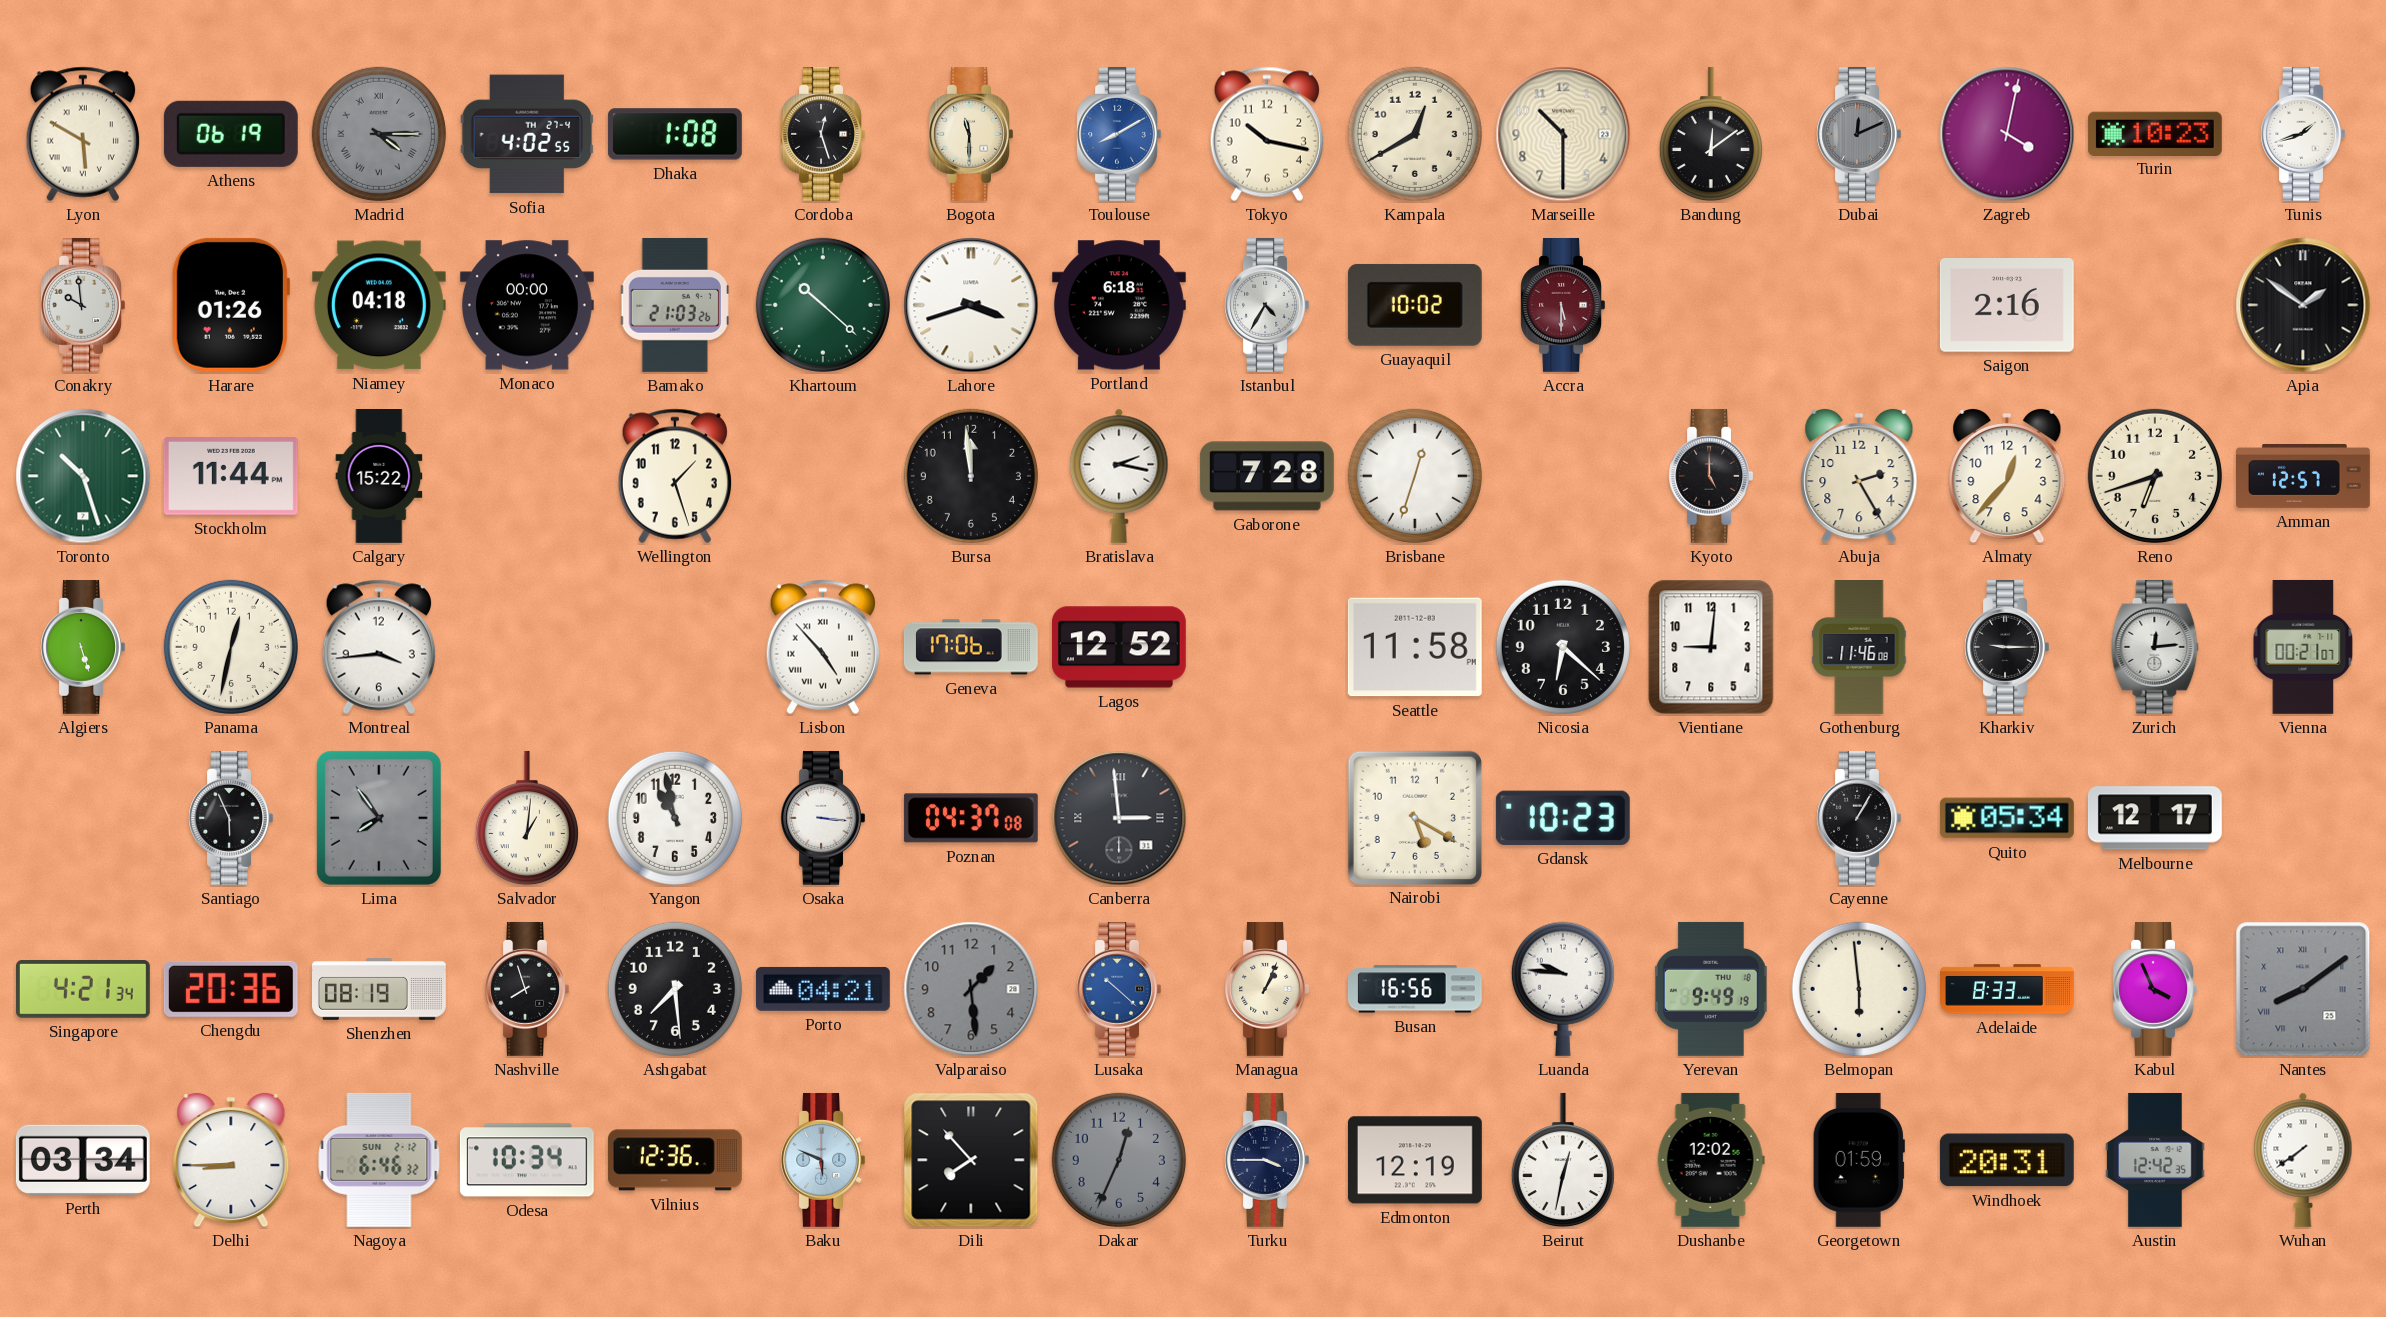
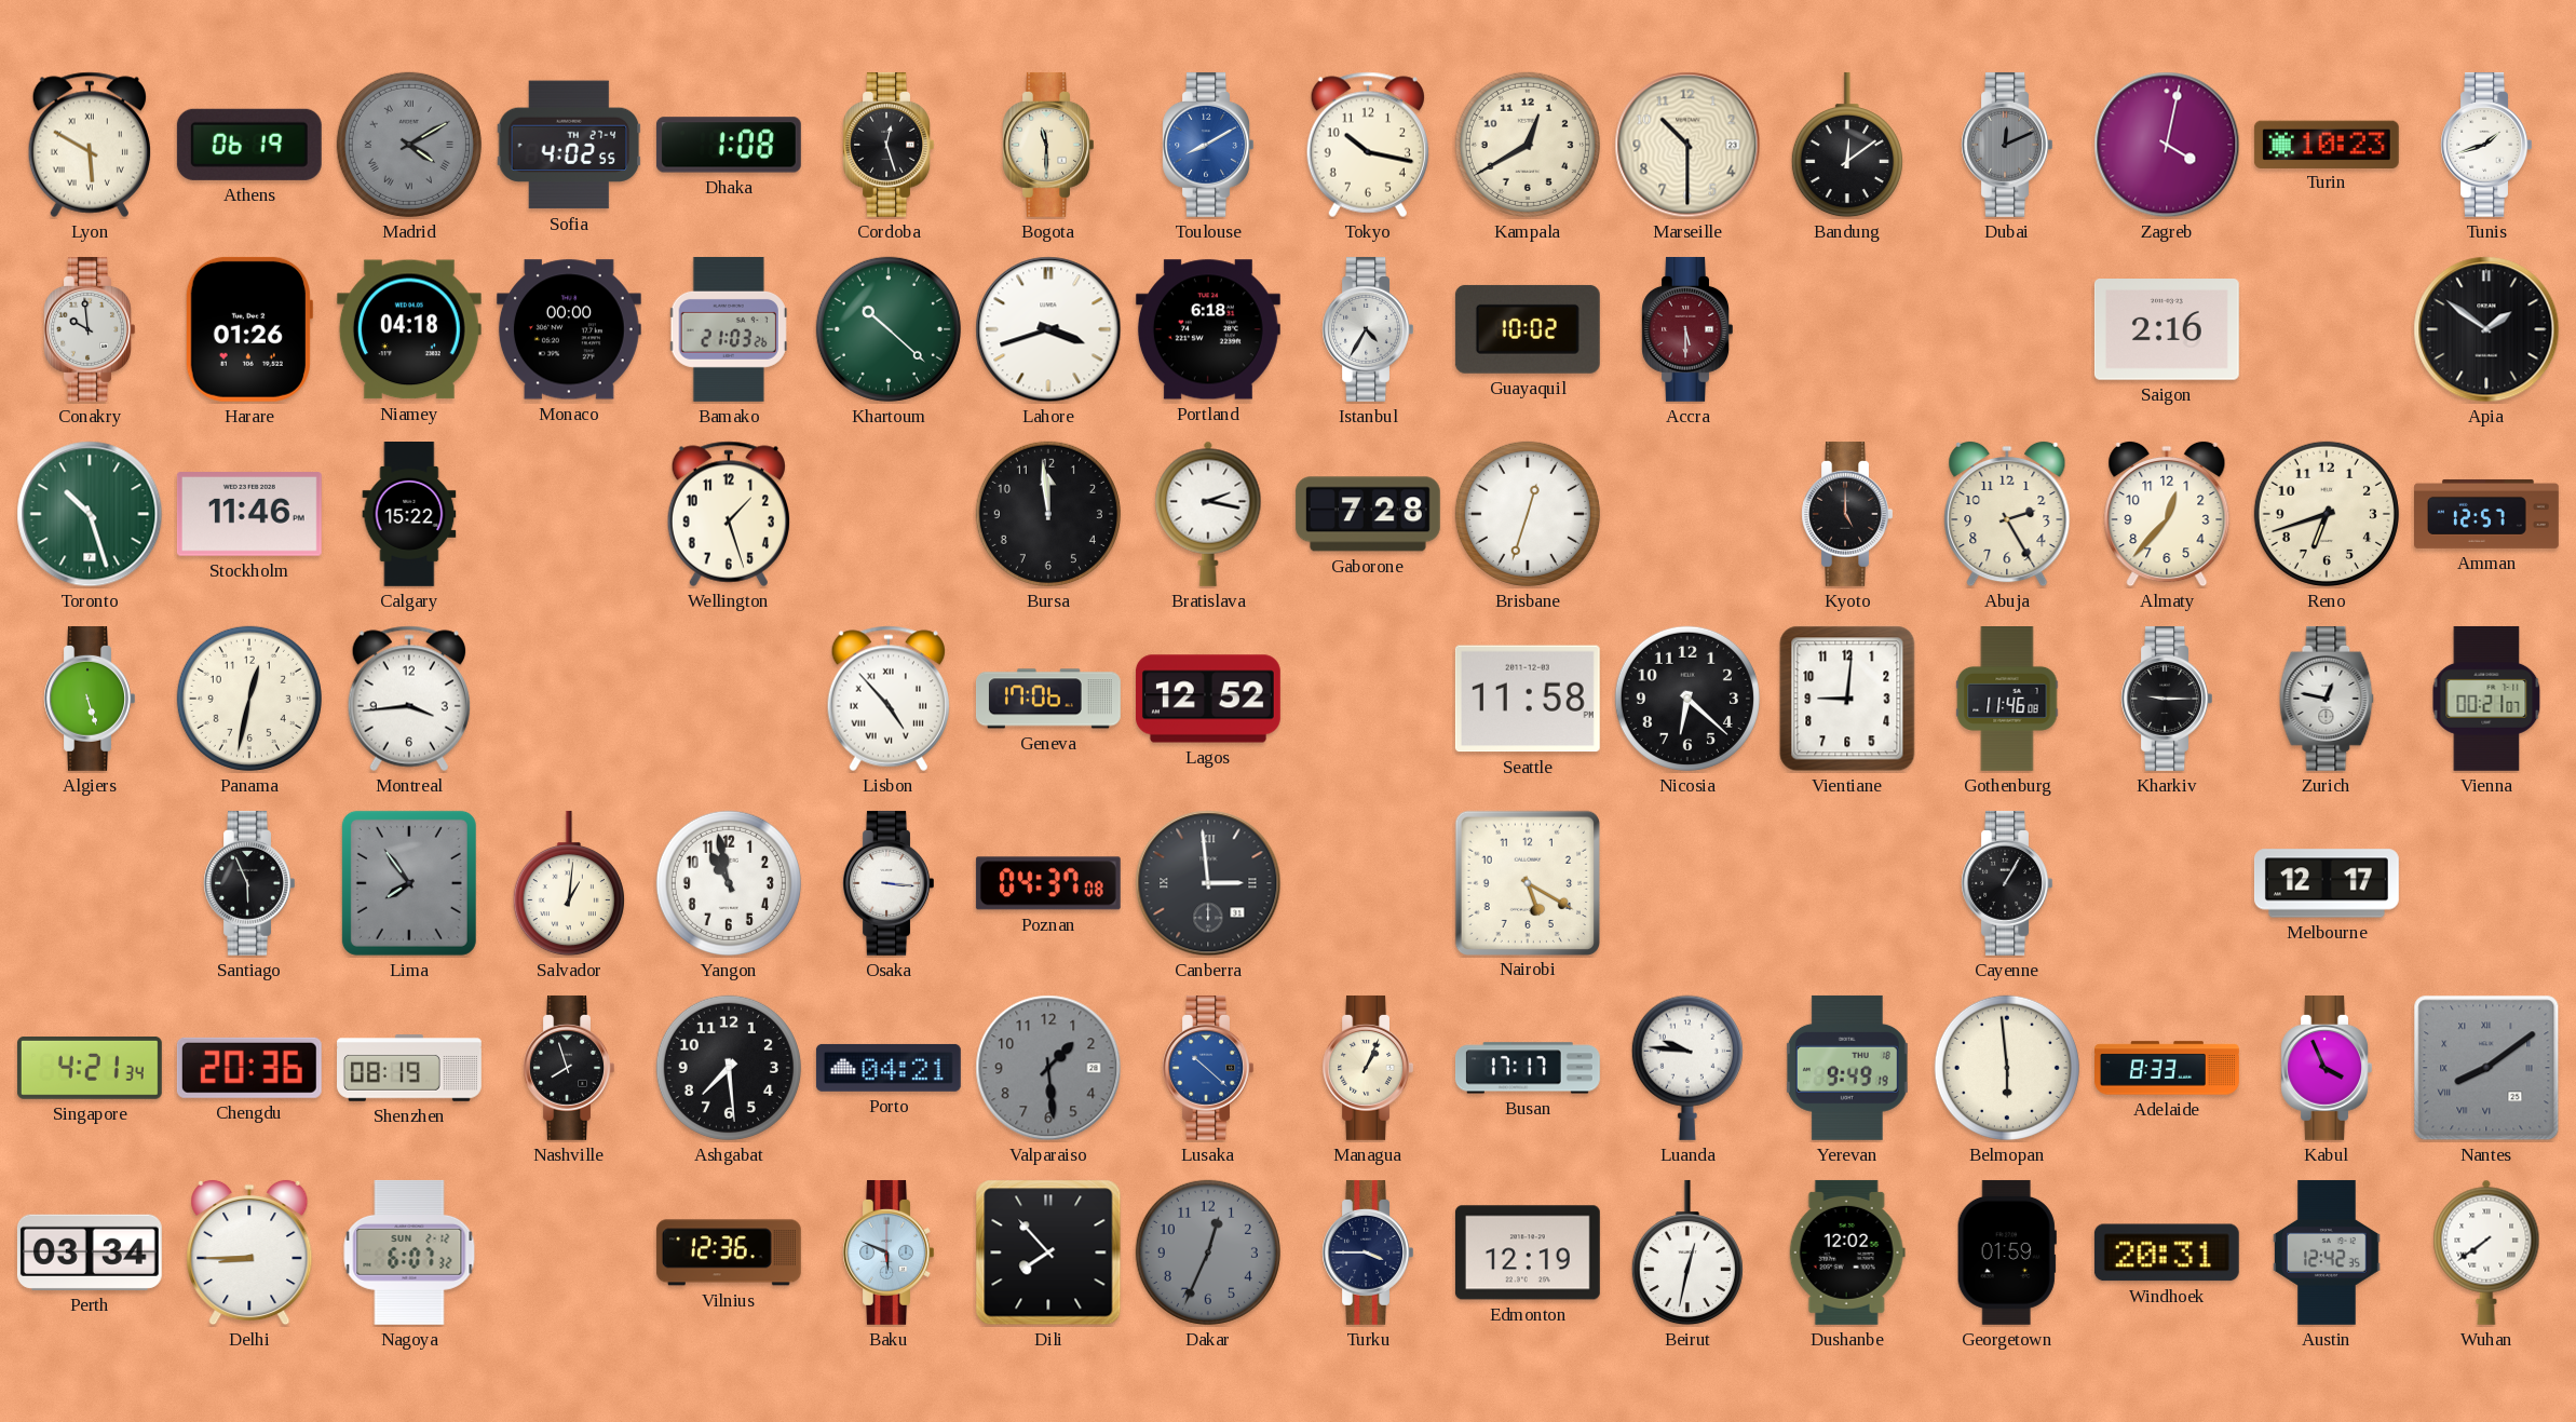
Madrid: 4:15 -> 4:10
Stockholm: 11:44 -> 11:46
Zurich: 12:14 -> 12:47
Gdansk: 10:23 -> none
Quito: 05:34 -> none
Busan: 16:56 -> 17:17
Nagoya: 6:46 -> 6:07
Odesa: 10:34 -> none
